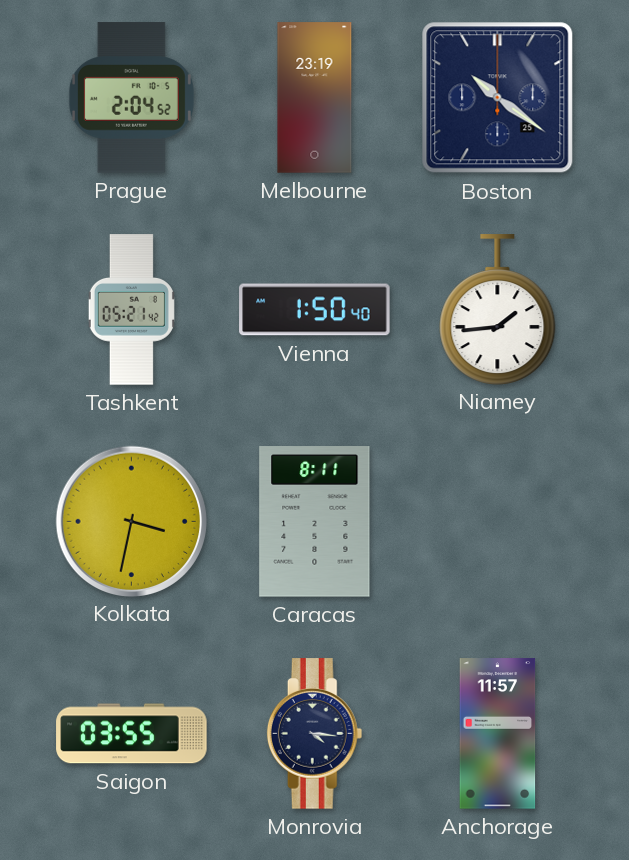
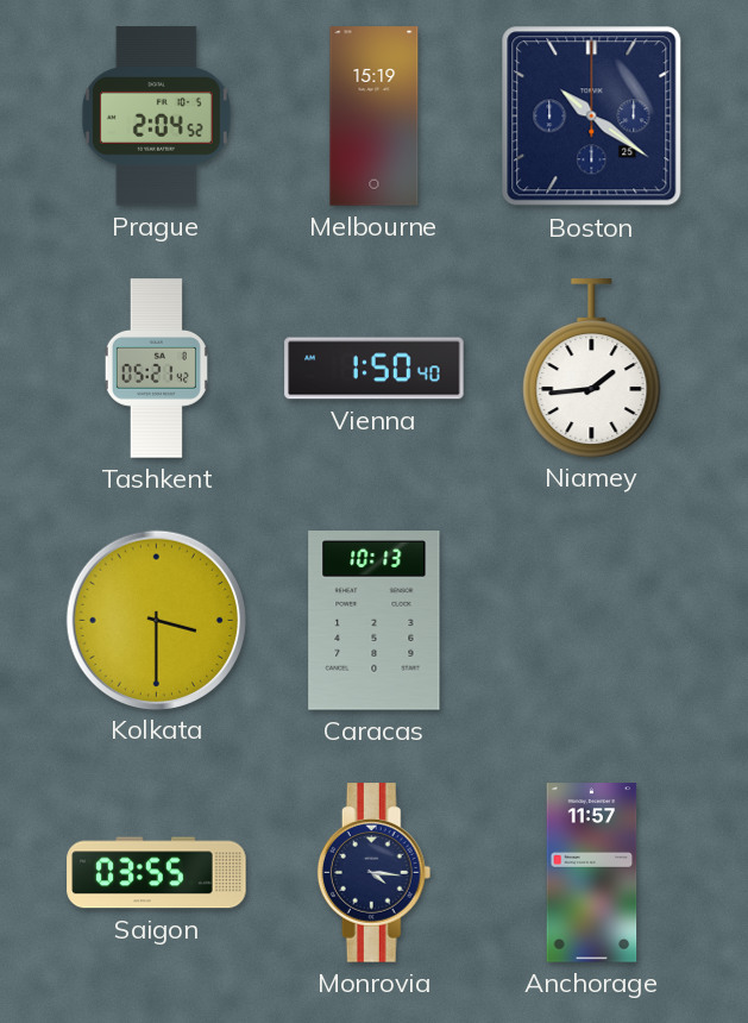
Melbourne: 23:19 -> 15:19
Kolkata: 3:32 -> 3:30
Caracas: 8:11 -> 10:13
